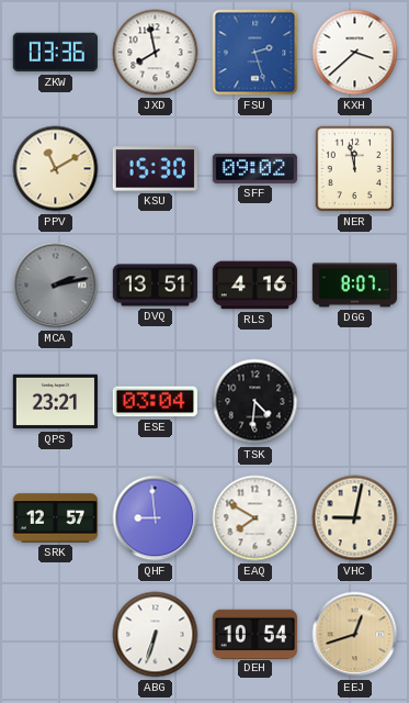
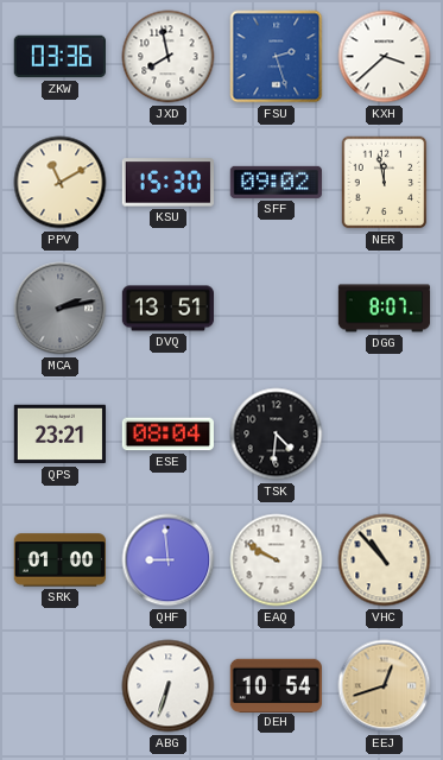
RLS: 4:16 -> none
ESE: 03:04 -> 08:04
SRK: 12:57 -> 01:00
EAQ: 7:50 -> 9:50
VHC: 9:02 -> 10:53
